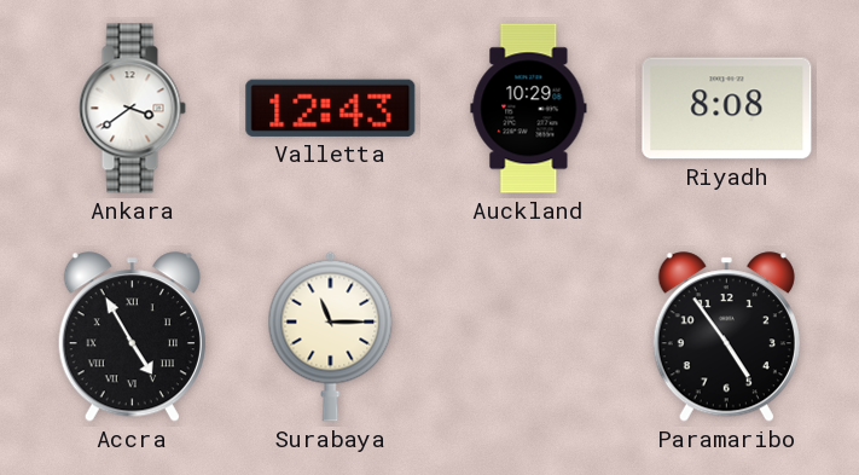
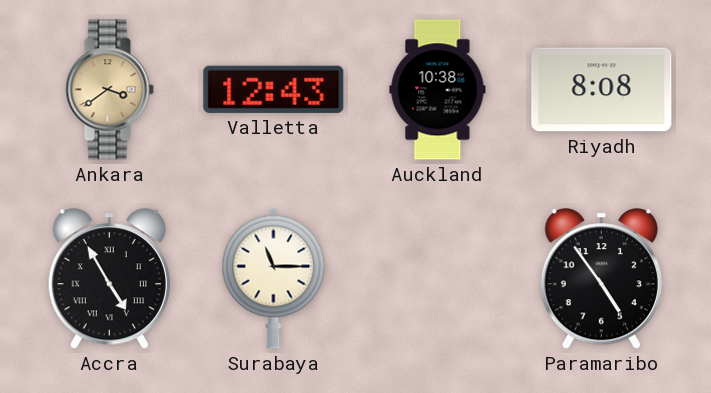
Ankara dial: white -> champagne
Auckland: 10:29 -> 10:38
